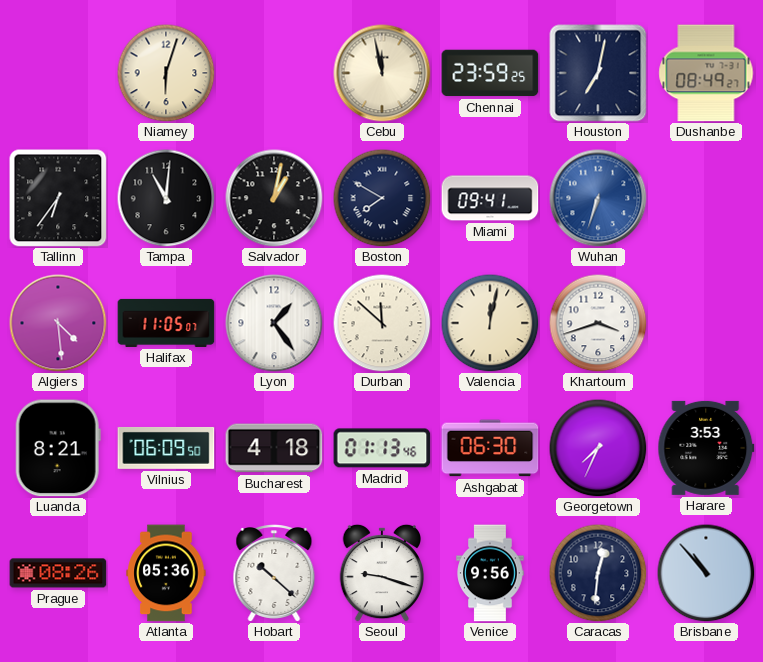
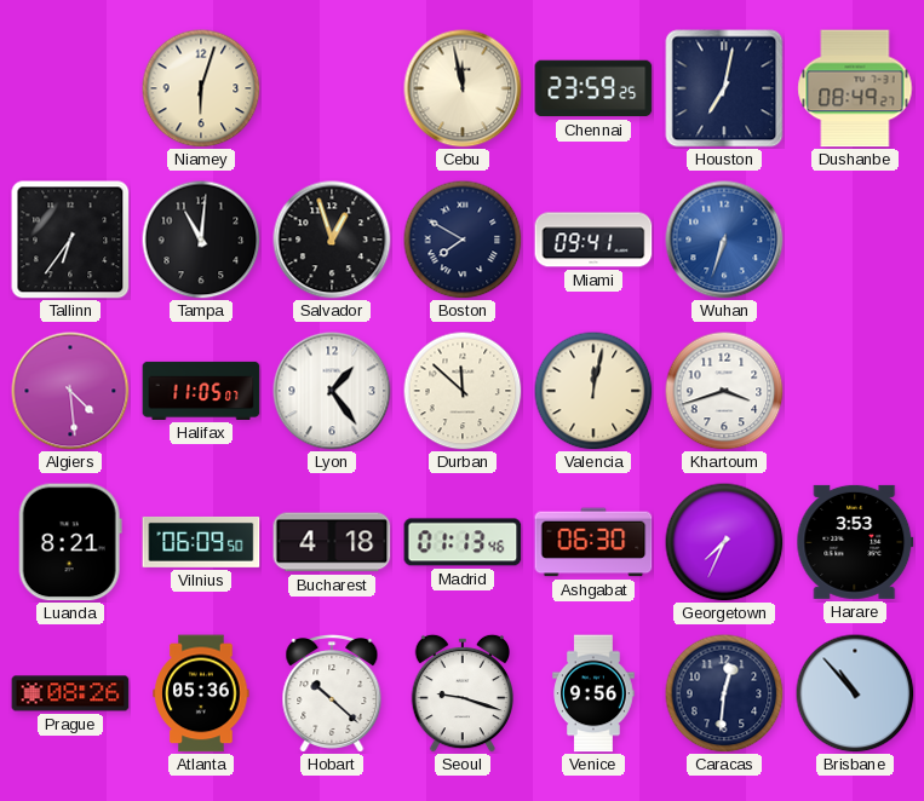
Salvador: 1:02 -> 12:57
